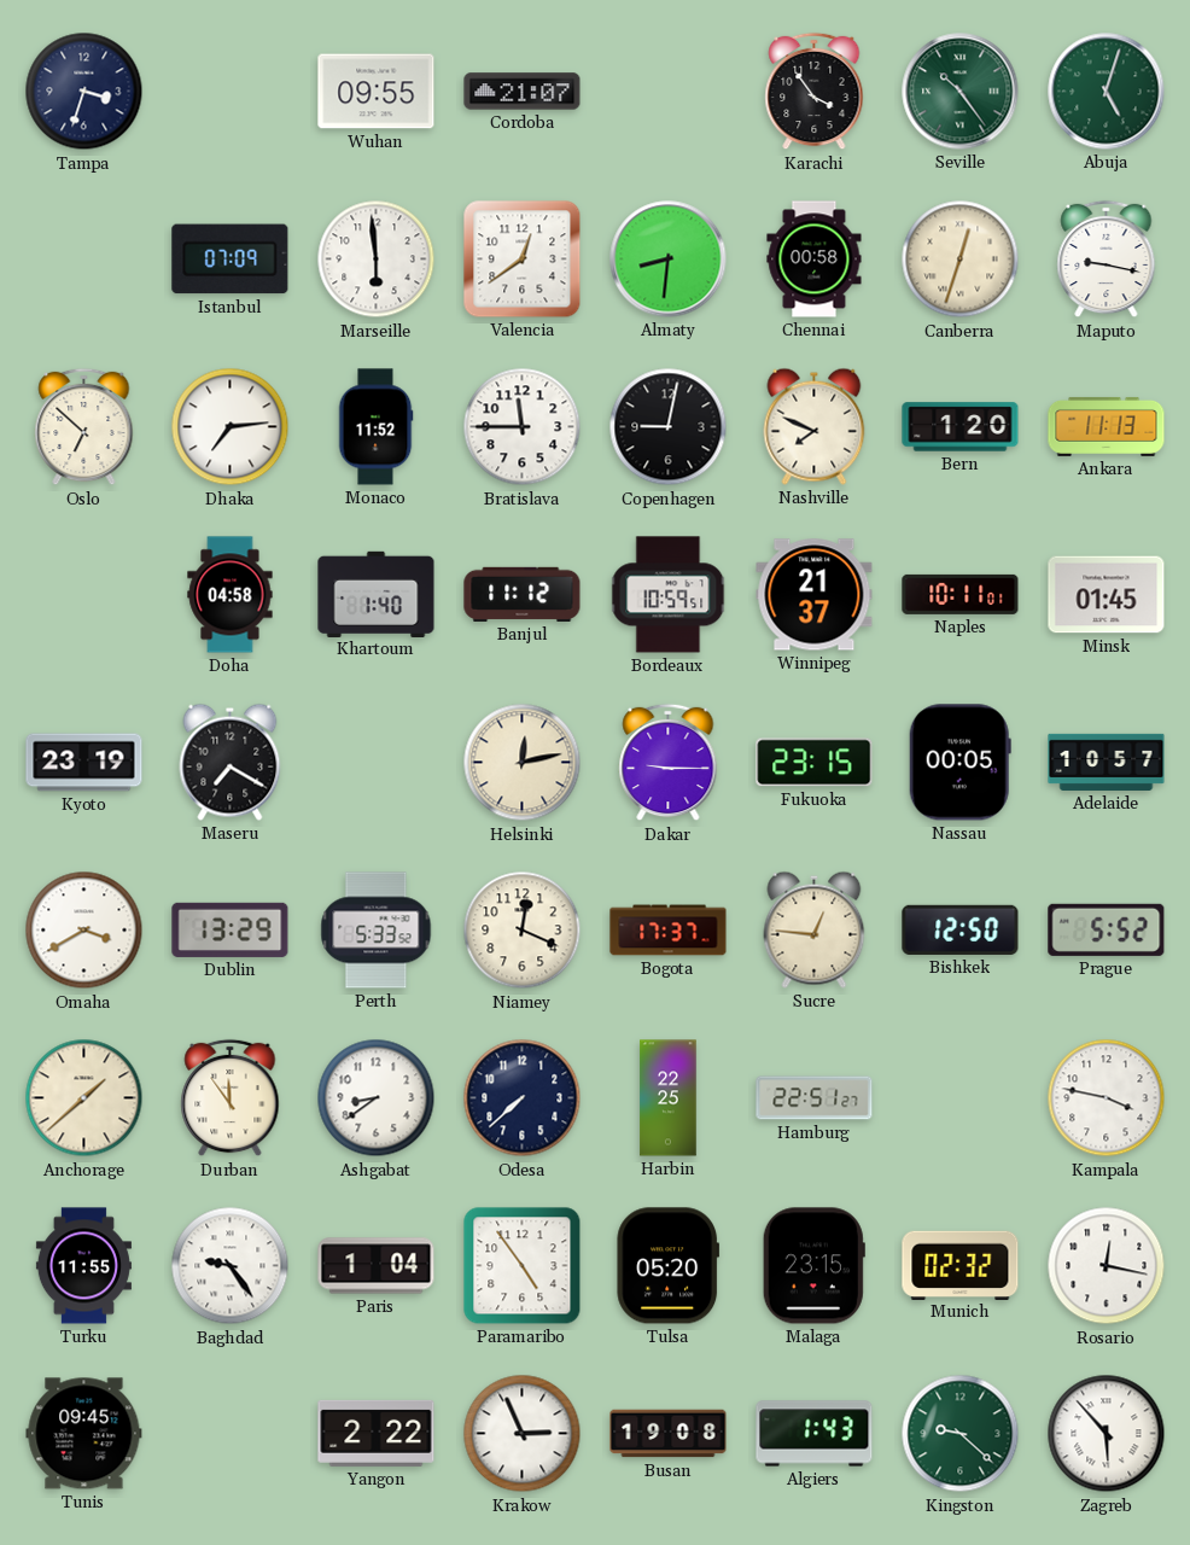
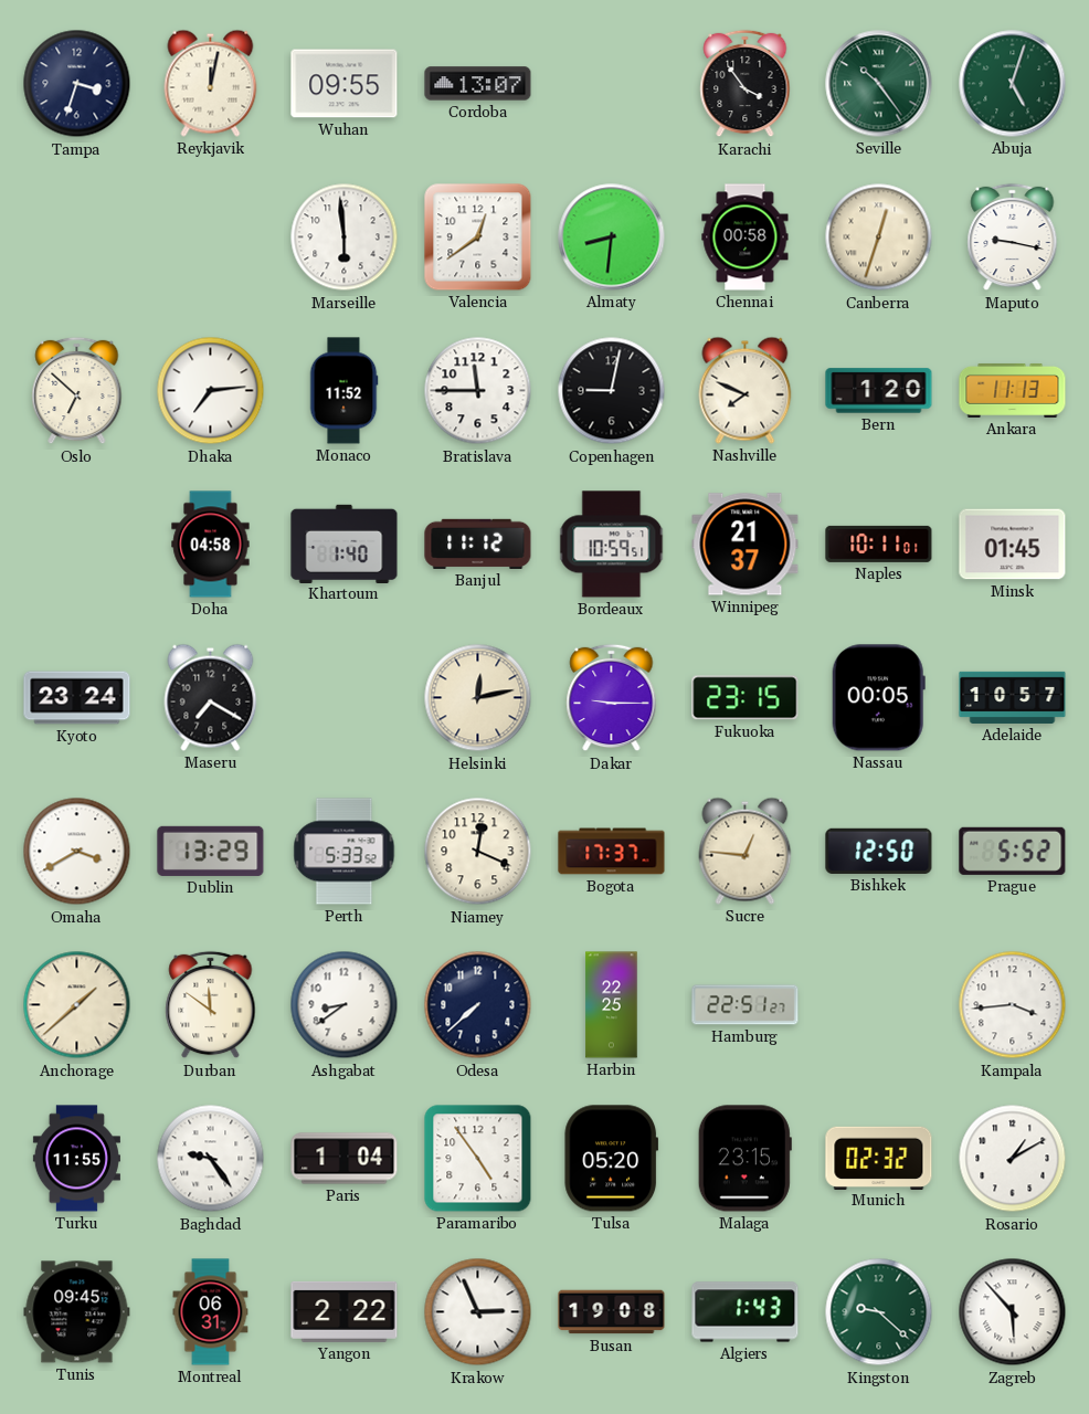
Reykjavik: none -> 12:02
Cordoba: 21:07 -> 13:07
Istanbul: 07:09 -> none
Kyoto: 23:19 -> 23:24
Durban: 11:54 -> 11:51
Kampala: 3:47 -> 3:44
Rosario: 12:17 -> 1:10
Montreal: none -> 06:31
